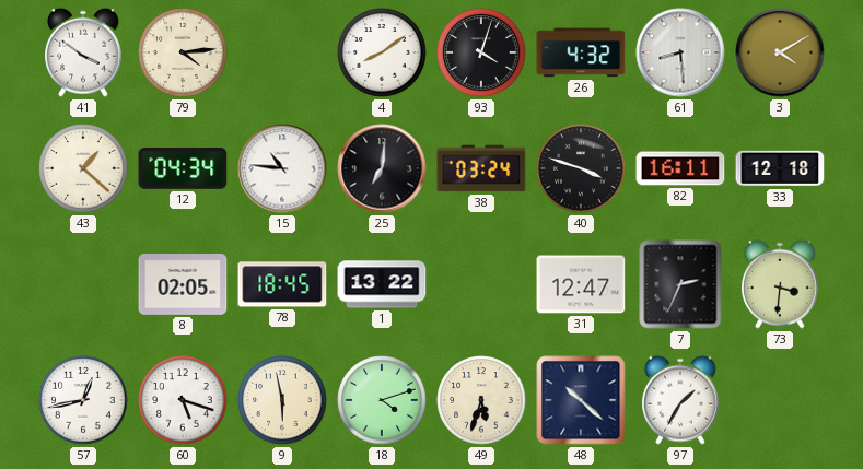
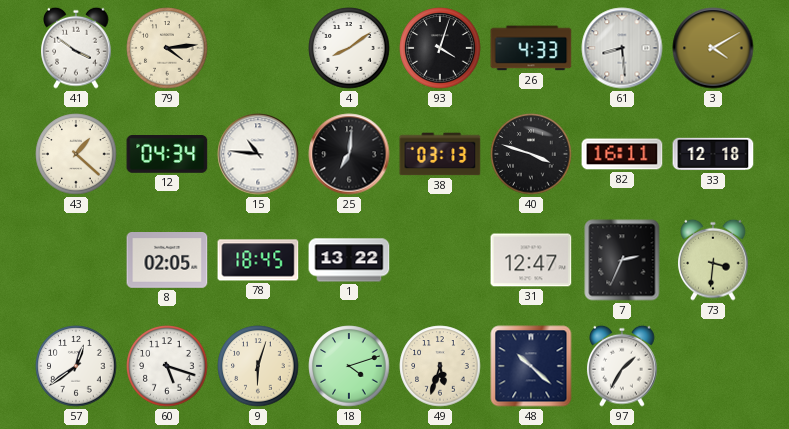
26: 4:32 -> 4:33
38: 03:24 -> 03:13
57: 12:43 -> 12:39
9: 5:58 -> 6:03
